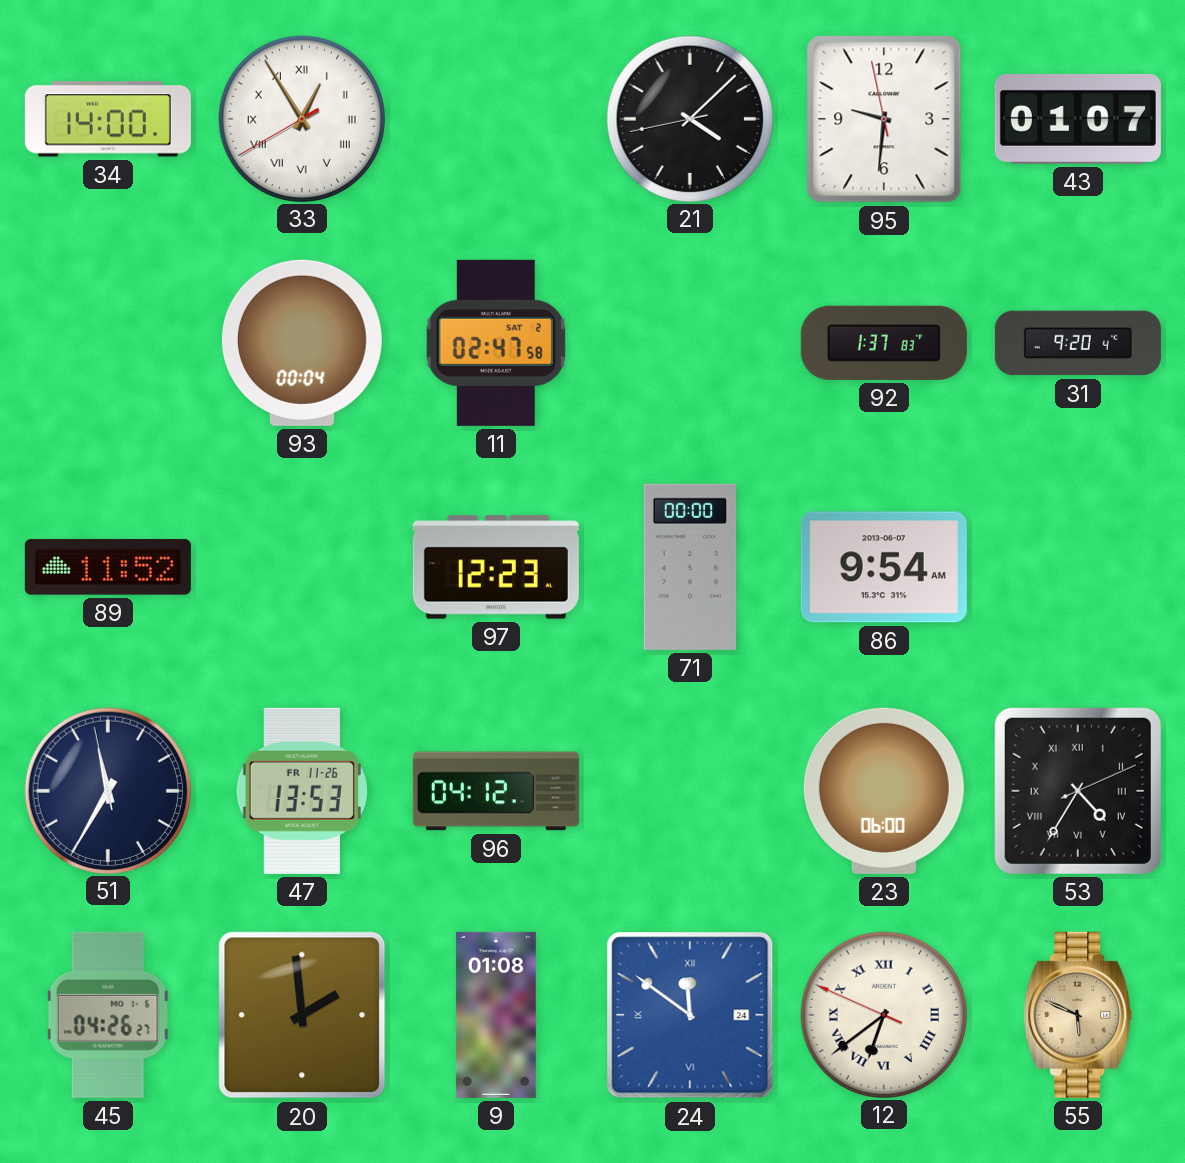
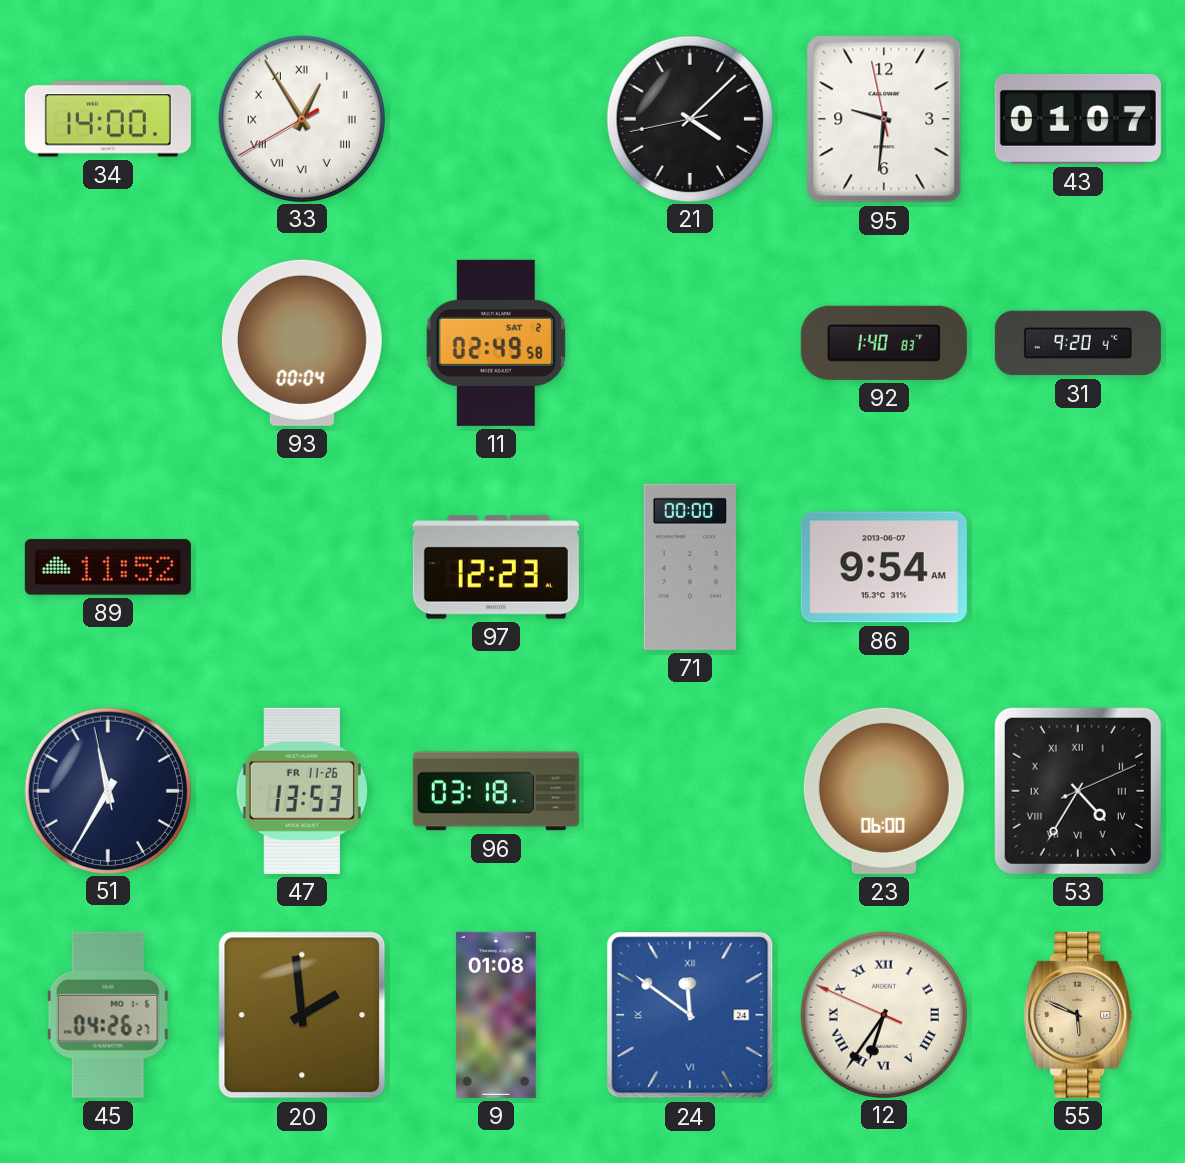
11: 02:47 -> 02:49
92: 1:37 -> 1:40
96: 04:12 -> 03:18
12: 6:38 -> 6:35
